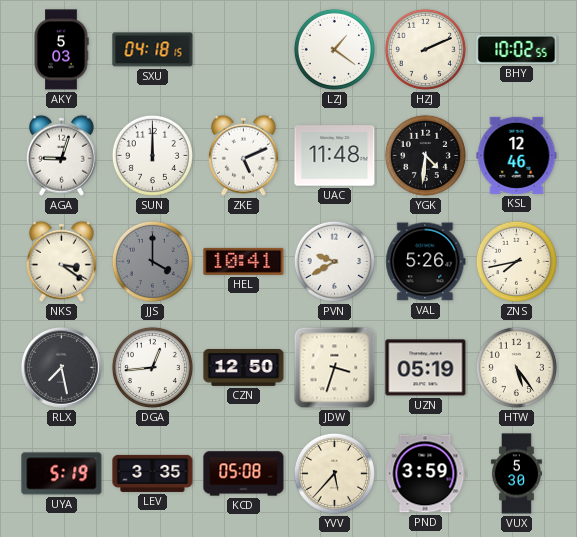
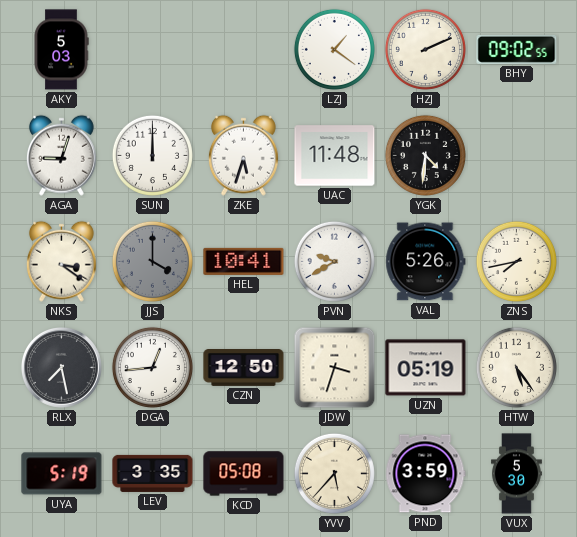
SXU: 04:18 -> none
BHY: 10:02 -> 09:02
ZKE: 5:11 -> 5:33
KSL: 12:46 -> none
